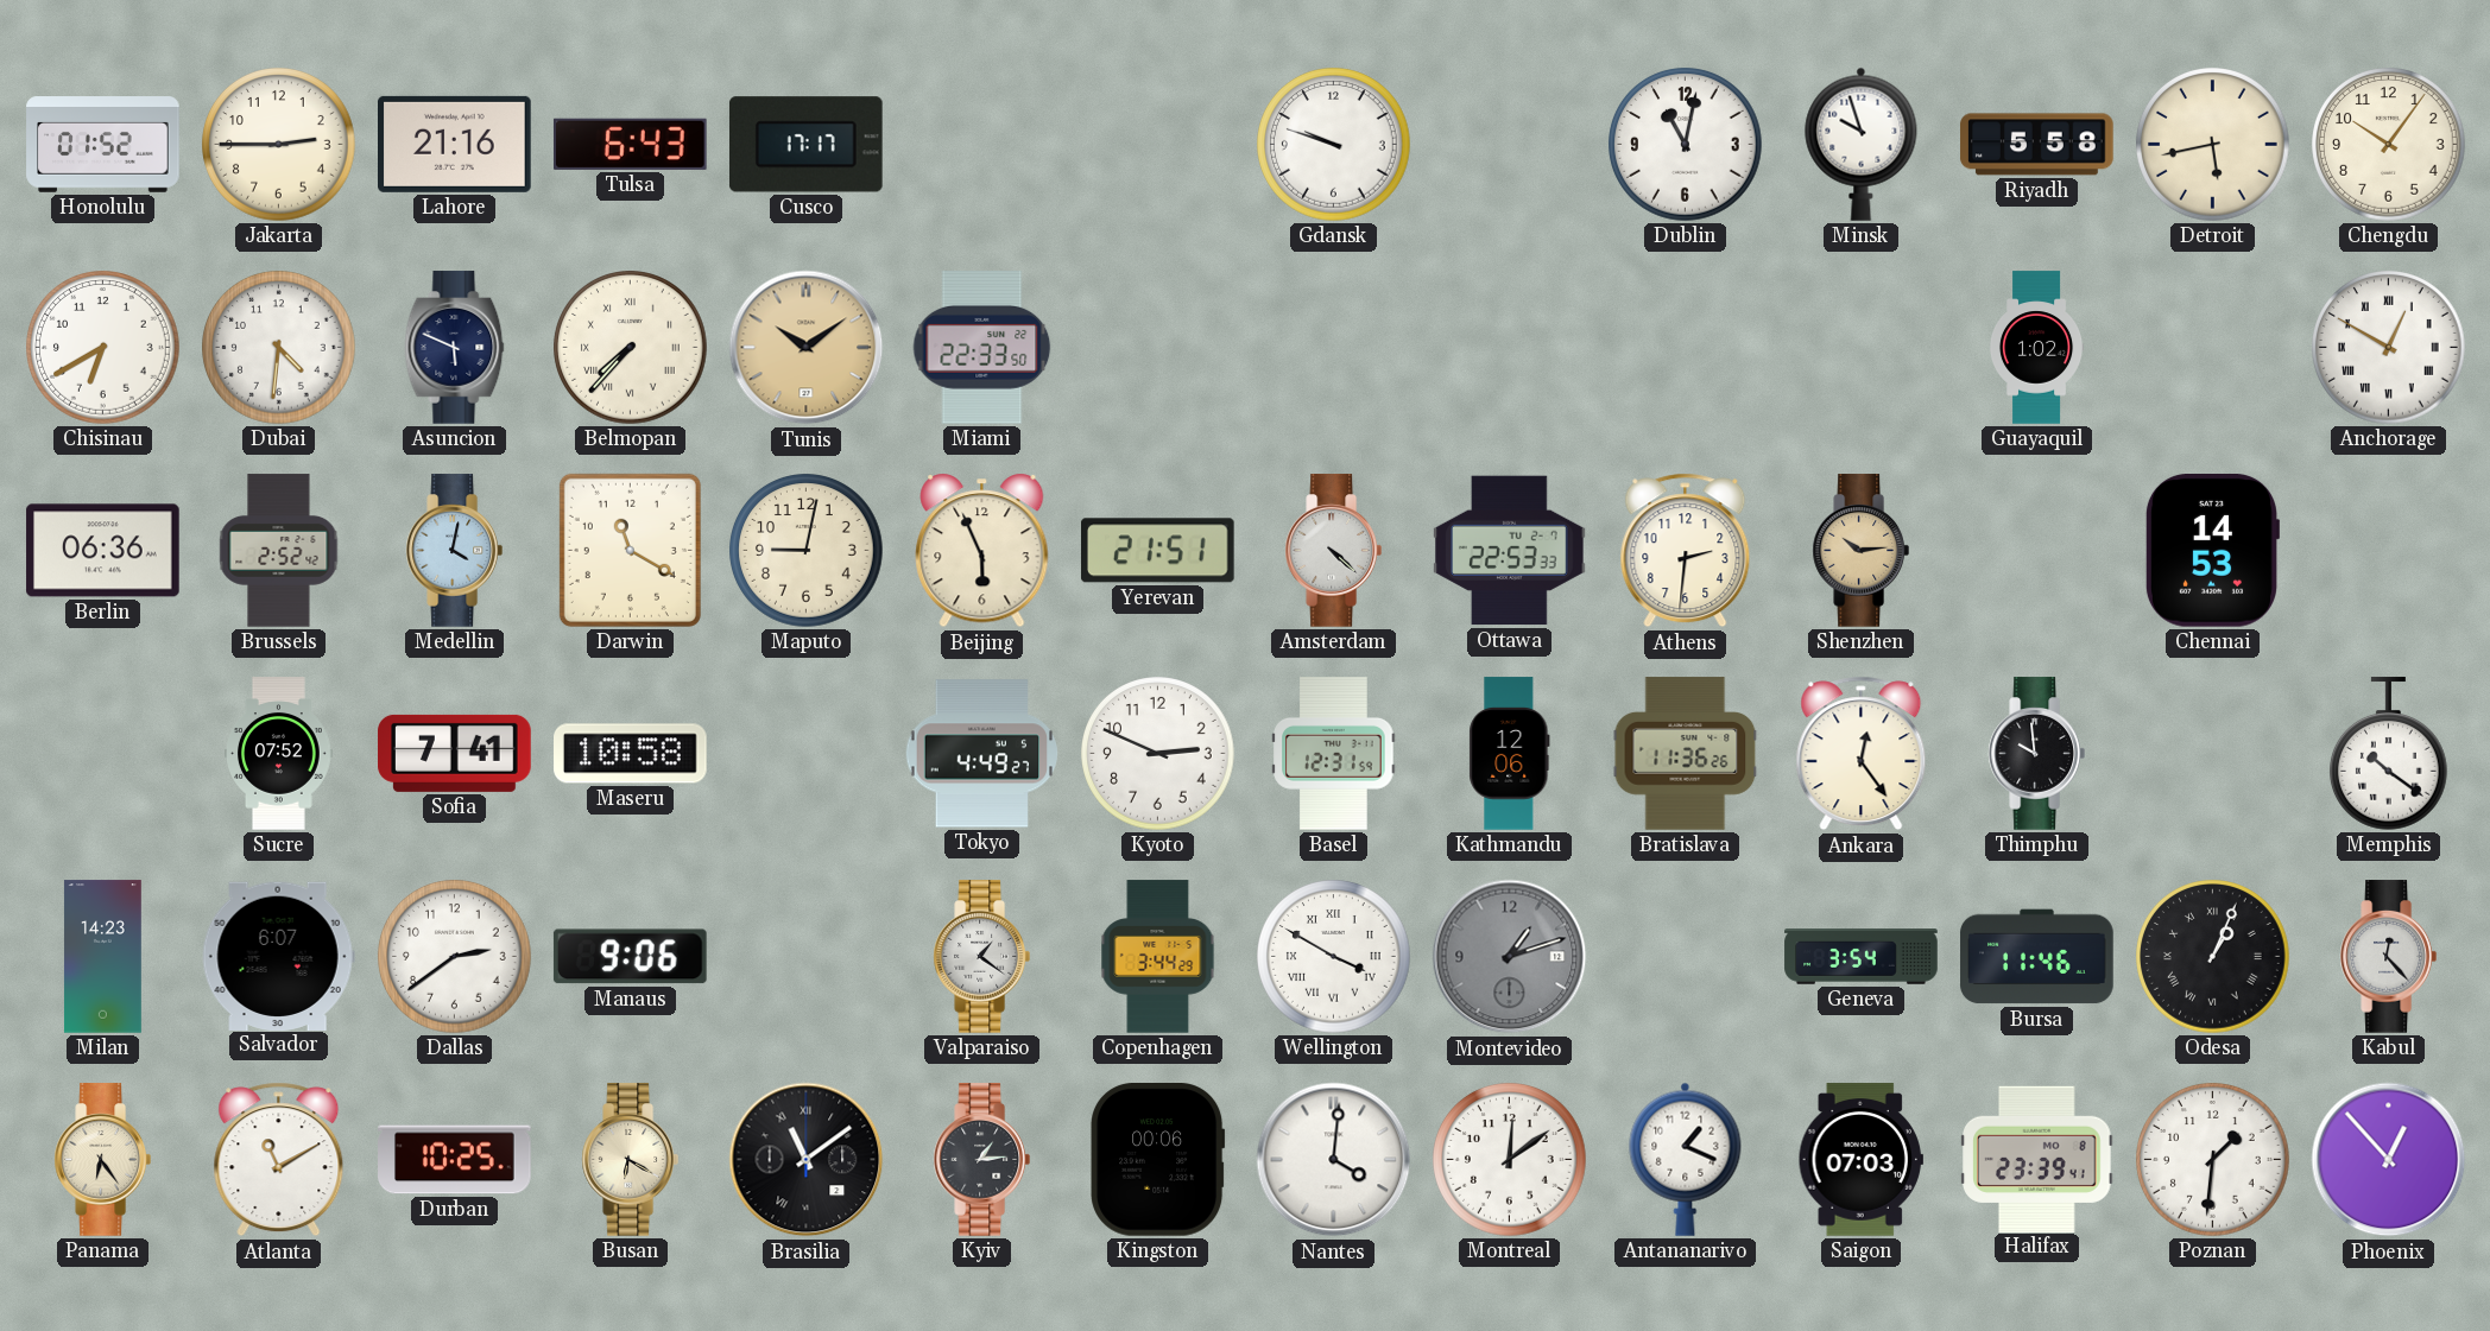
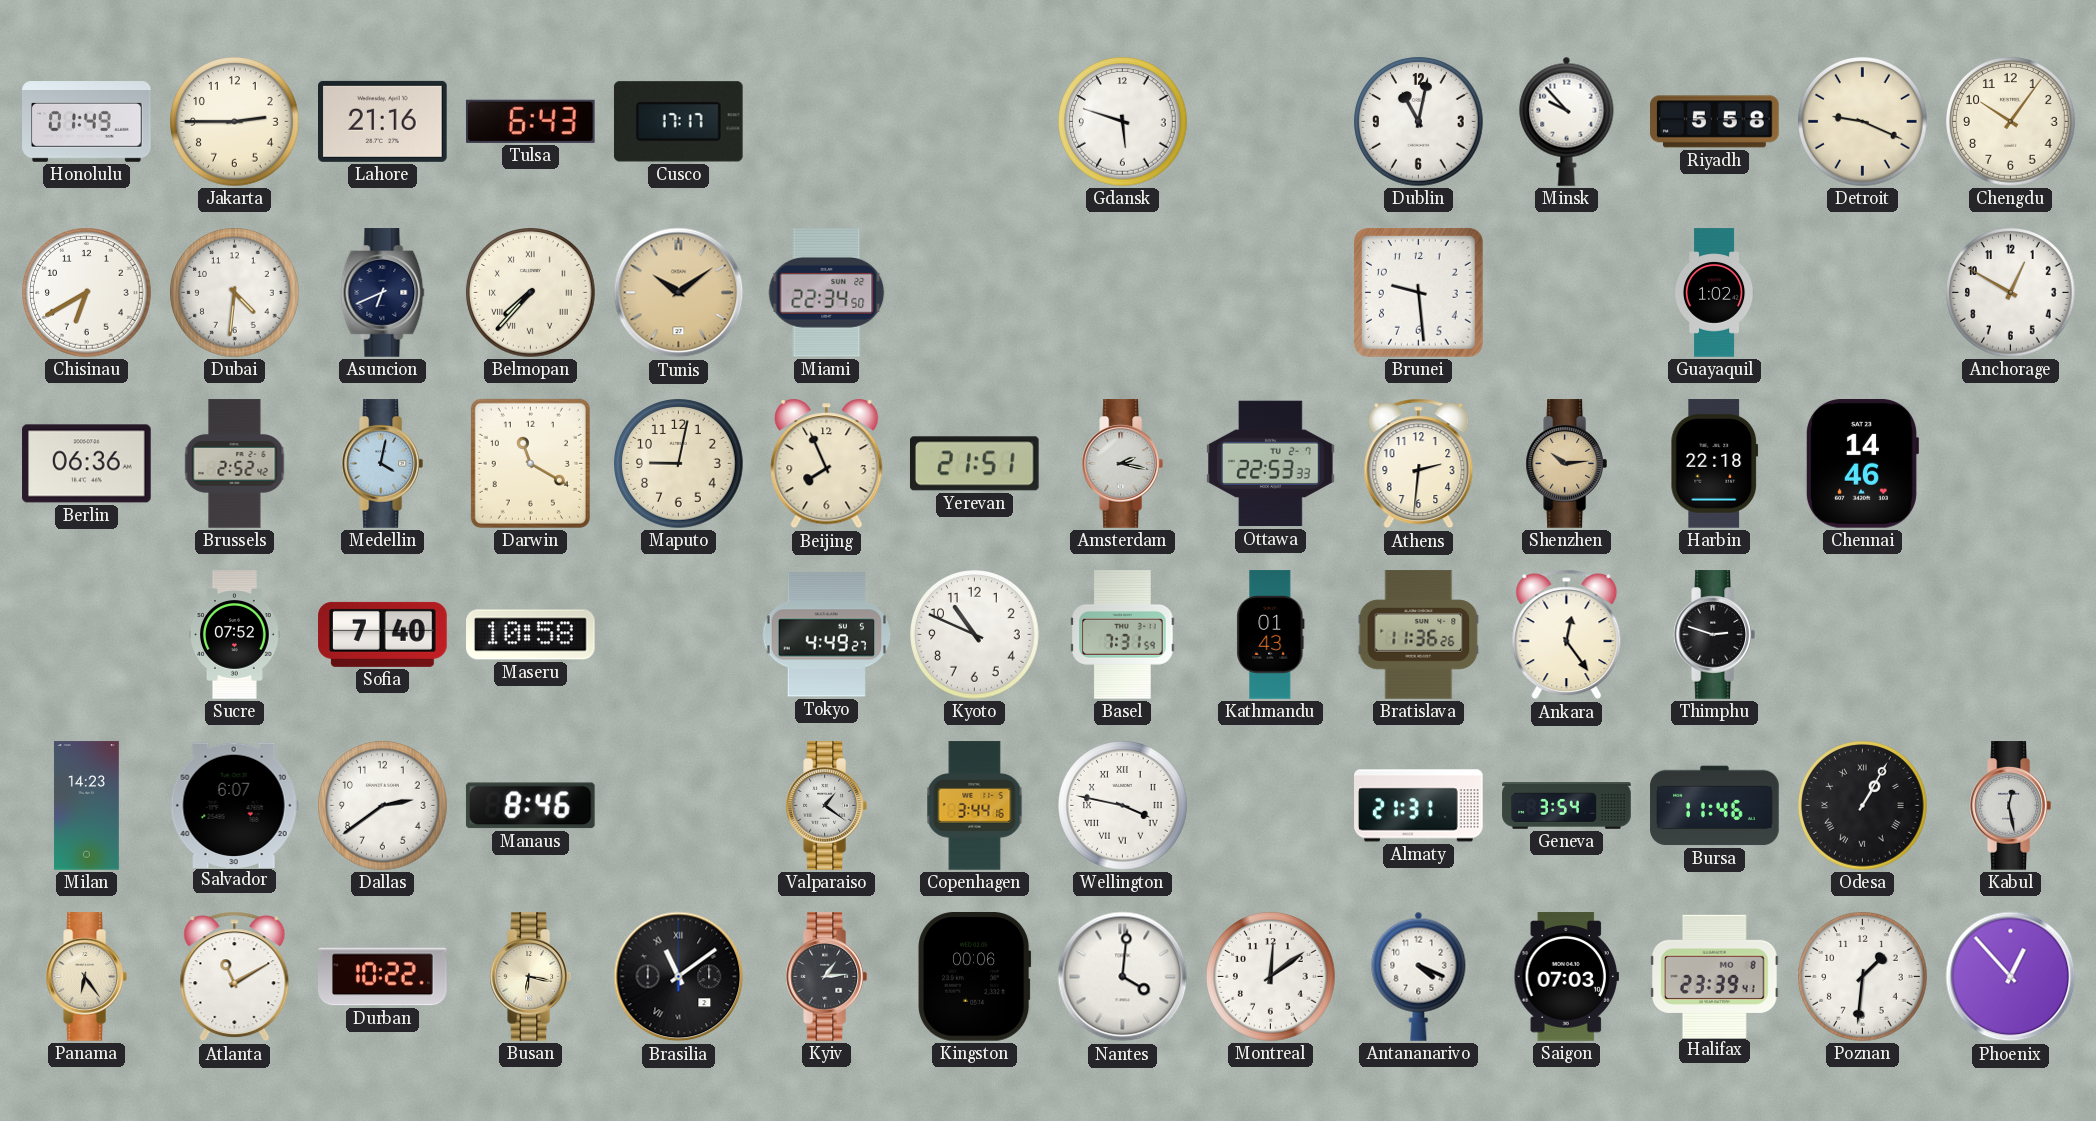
Honolulu: 01:52 -> 01:49
Gdansk: 9:48 -> 5:48
Minsk: 9:57 -> 9:53
Detroit: 5:43 -> 9:19
Asuncion: 5:49 -> 6:41
Miami: 22:33 -> 22:34
Brunei: none -> 9:29
Anchorage numerals: Roman -> Arabic
Beijing: 5:56 -> 7:56
Amsterdam: 4:22 -> 2:17
Harbin: none -> 22:18
Chennai: 14:53 -> 14:46
Sofia: 7:41 -> 7:40
Kyoto: 2:49 -> 10:49
Basel: 12:31 -> 7:31
Kathmandu: 12:06 -> 01:43
Thimphu: 9:59 -> 2:48
Memphis: 10:21 -> none
Manaus: 9:06 -> 8:46
Copenhagen: 3:44:29 -> 3:44:16
Wellington: 3:50 -> 3:47
Montevideo: 1:12 -> none
Almaty: none -> 21:31
Odesa: 1:04 -> 1:05
Kabul: 12:23 -> 12:28
Durban: 10:25 -> 10:22
Busan: 6:20 -> 6:17
Antananarivo: 1:19 -> 4:19
